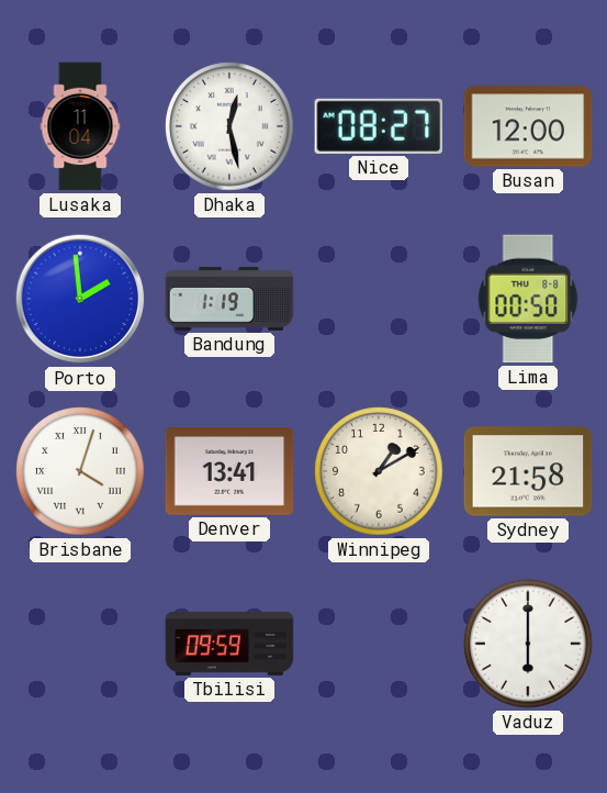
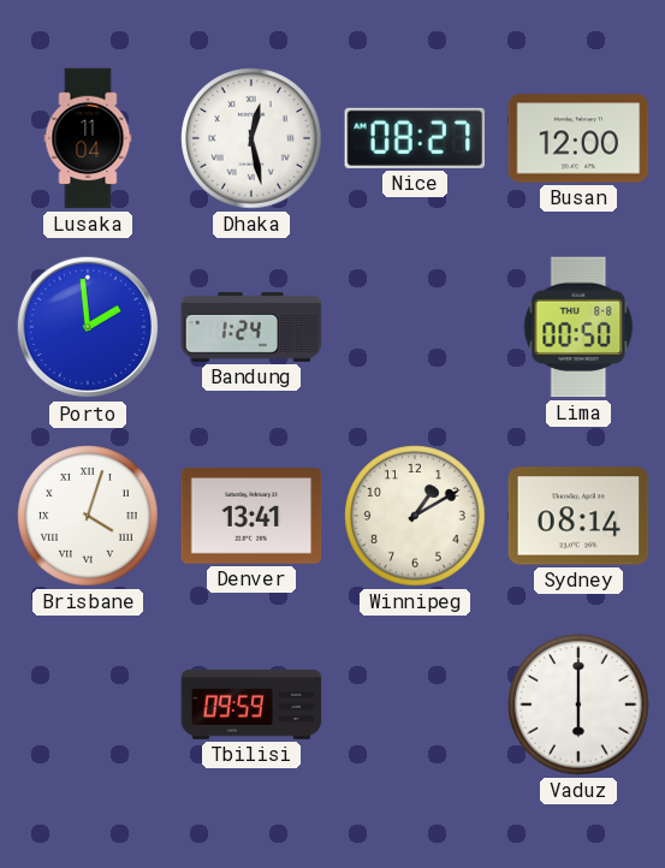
Bandung: 1:19 -> 1:24
Sydney: 21:58 -> 08:14
